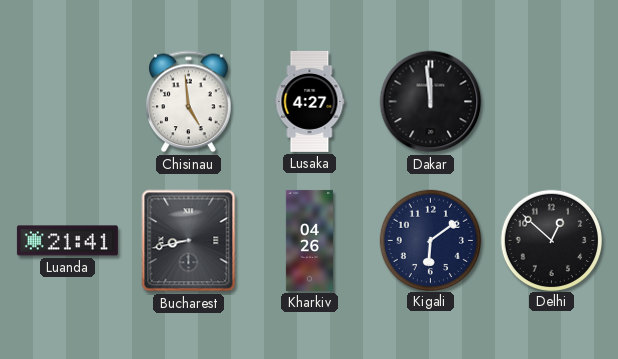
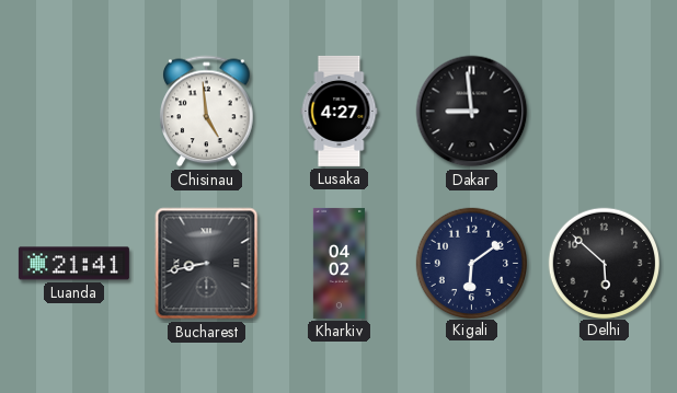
Dakar: 11:59 -> 8:59
Kharkiv: 04:26 -> 04:02
Delhi: 12:52 -> 5:52
